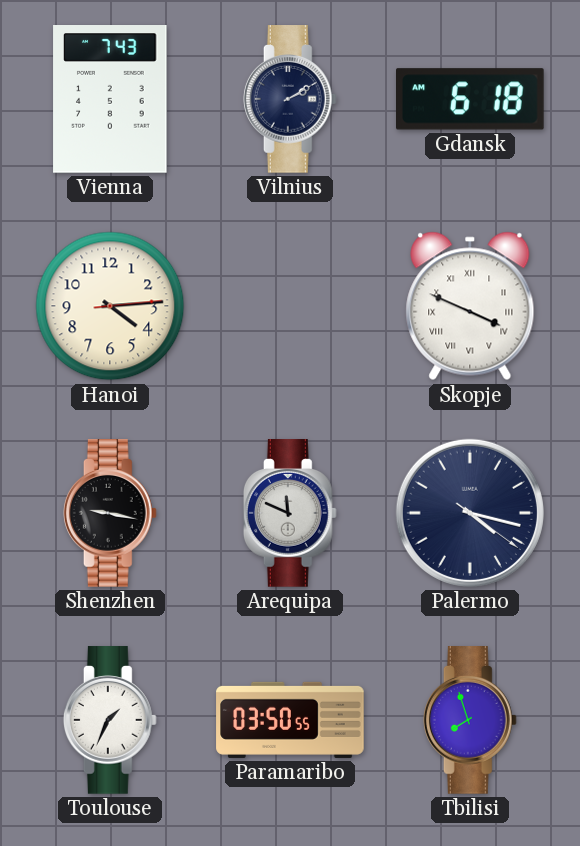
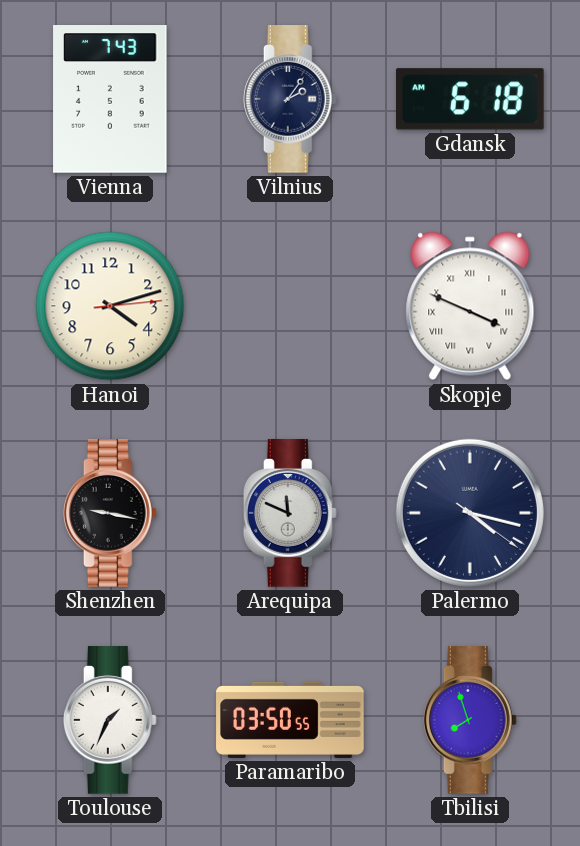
Vilnius: 2:10 -> 2:06
Hanoi: 4:14 -> 4:12
